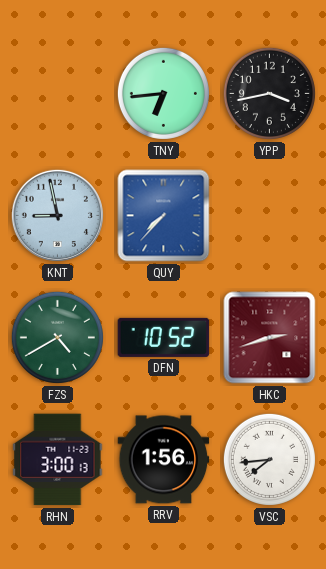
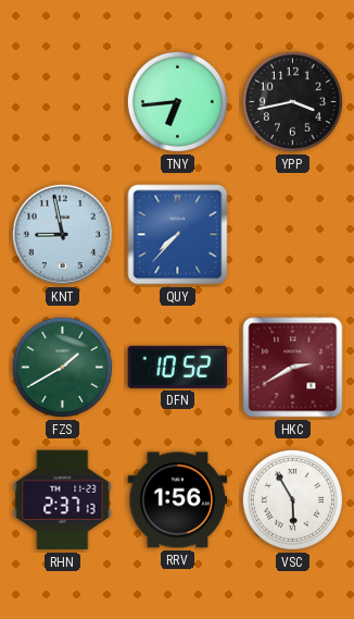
FZS: 4:40 -> 1:40
HKC: 2:42 -> 2:40
RHN: 3:00 -> 2:37
VSC: 7:44 -> 5:55
